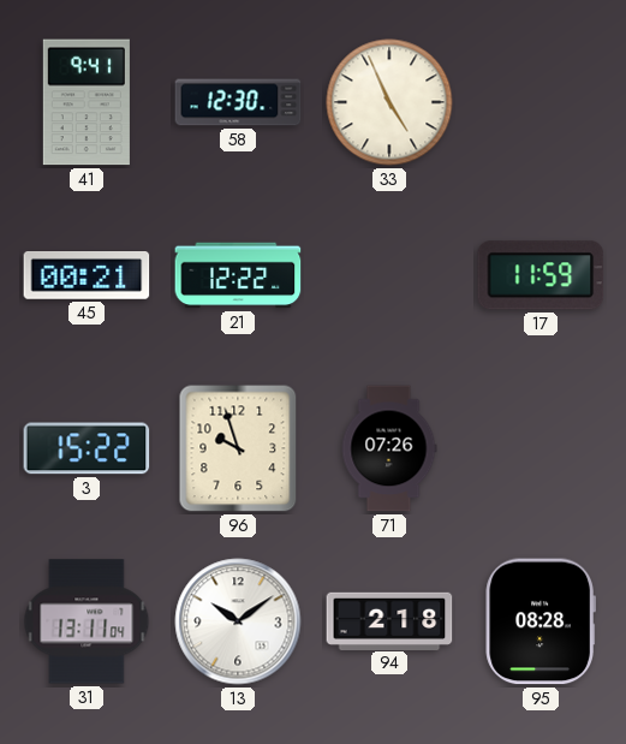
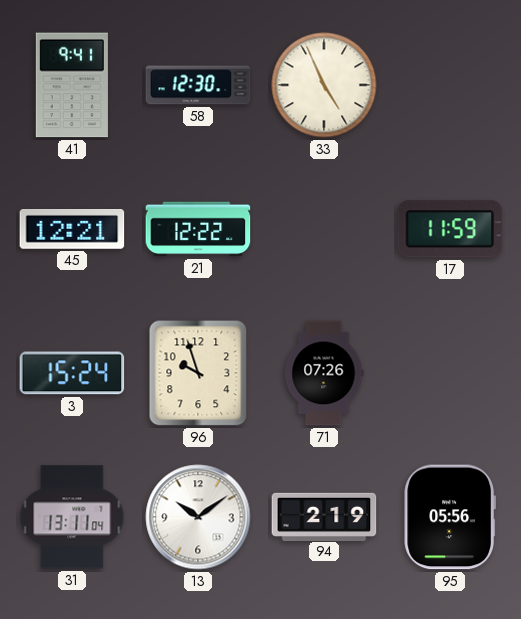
45: 00:21 -> 12:21
3: 15:22 -> 15:24
94: 2:18 -> 2:19
95: 08:28 -> 05:56
